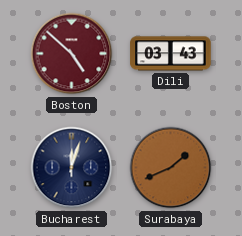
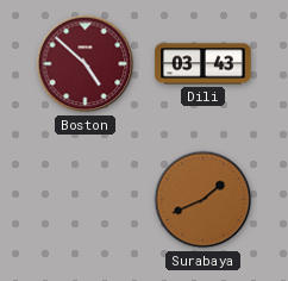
Bucharest: 12:03 -> none
